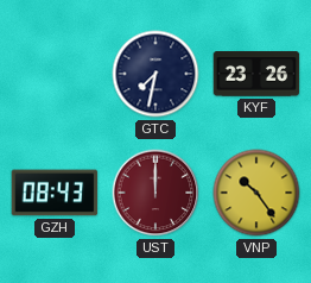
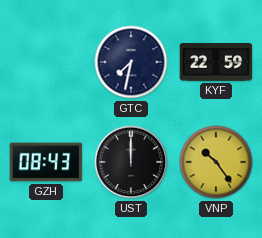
KYF: 23:26 -> 22:59
UST dial: burgundy -> black
